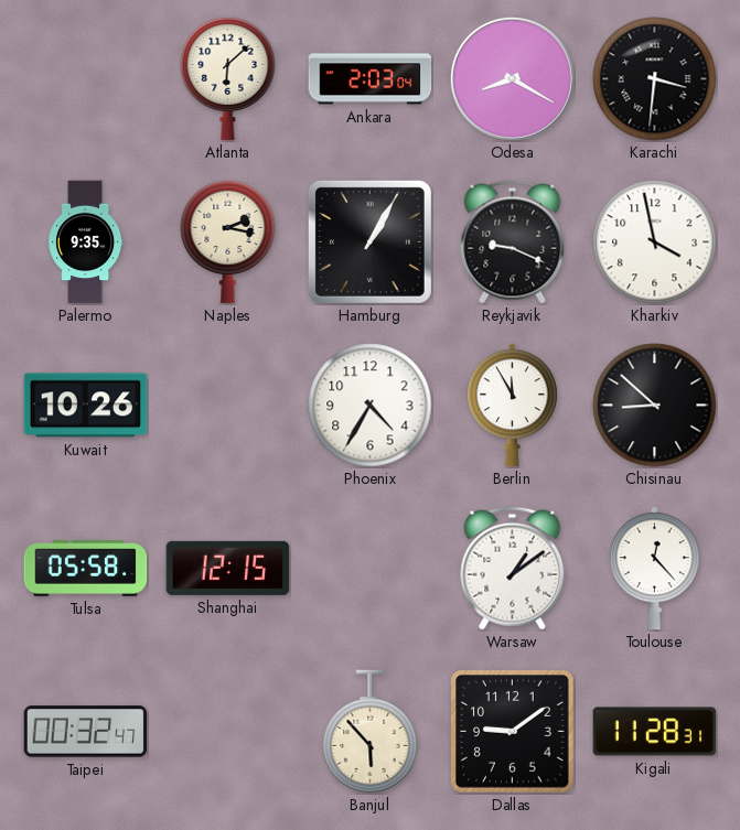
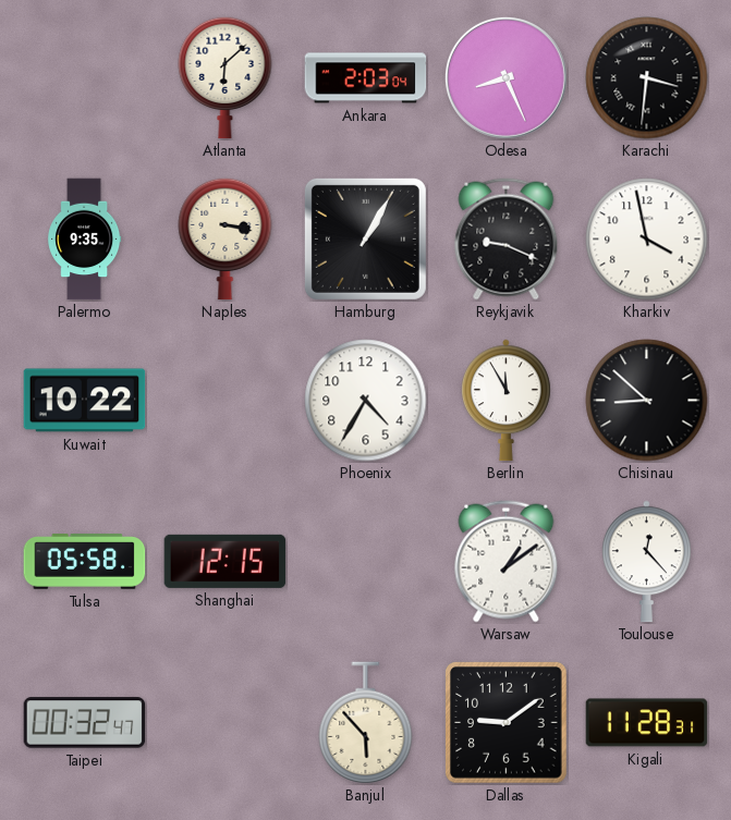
Odesa: 8:20 -> 8:26
Naples: 2:17 -> 3:17
Kuwait: 10:26 -> 10:22
